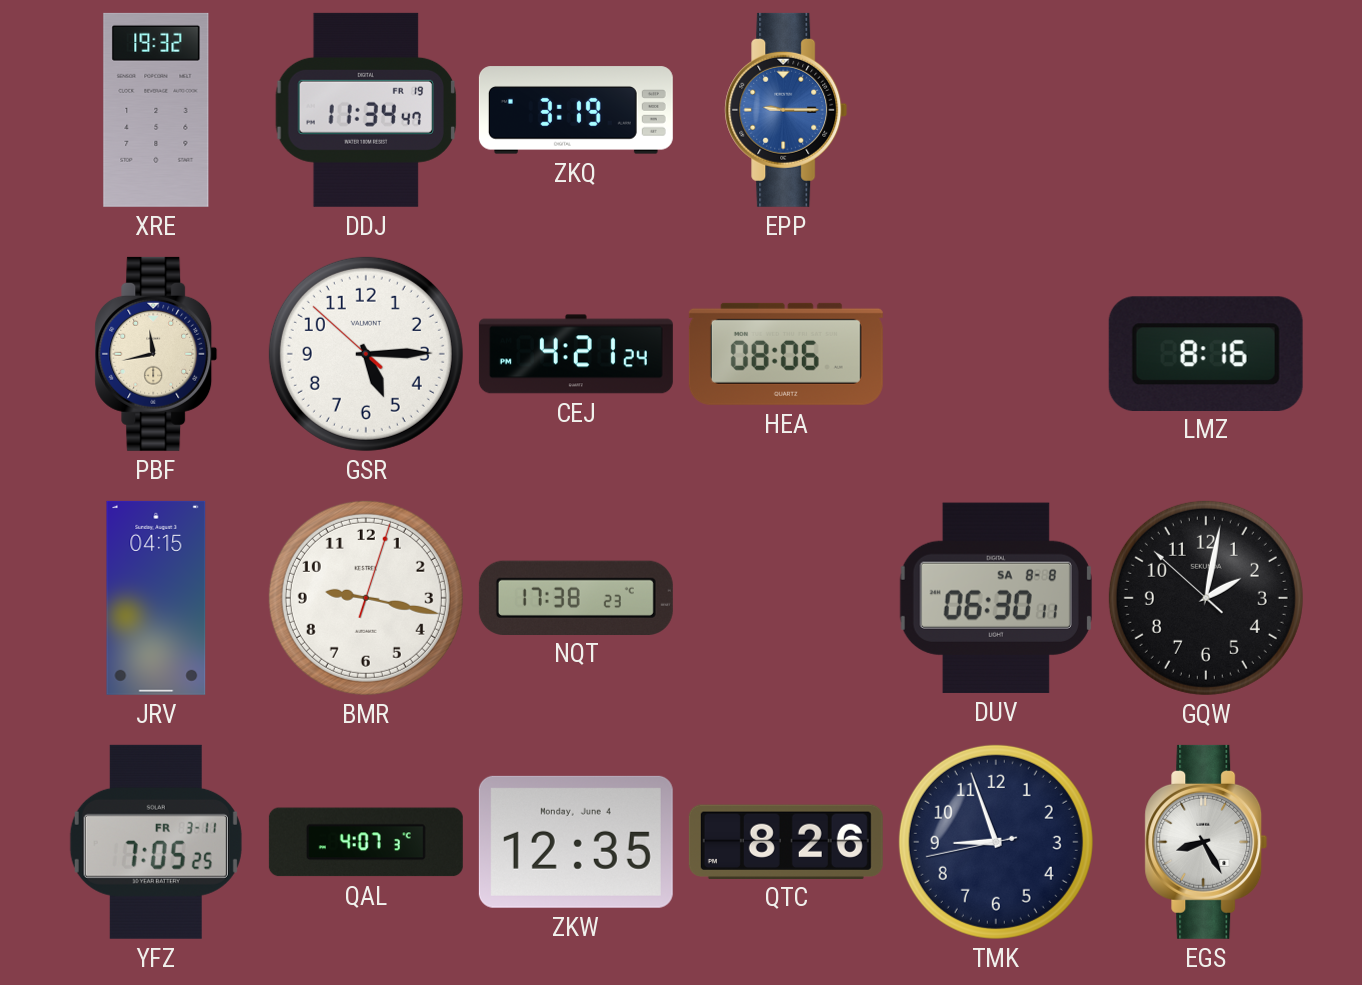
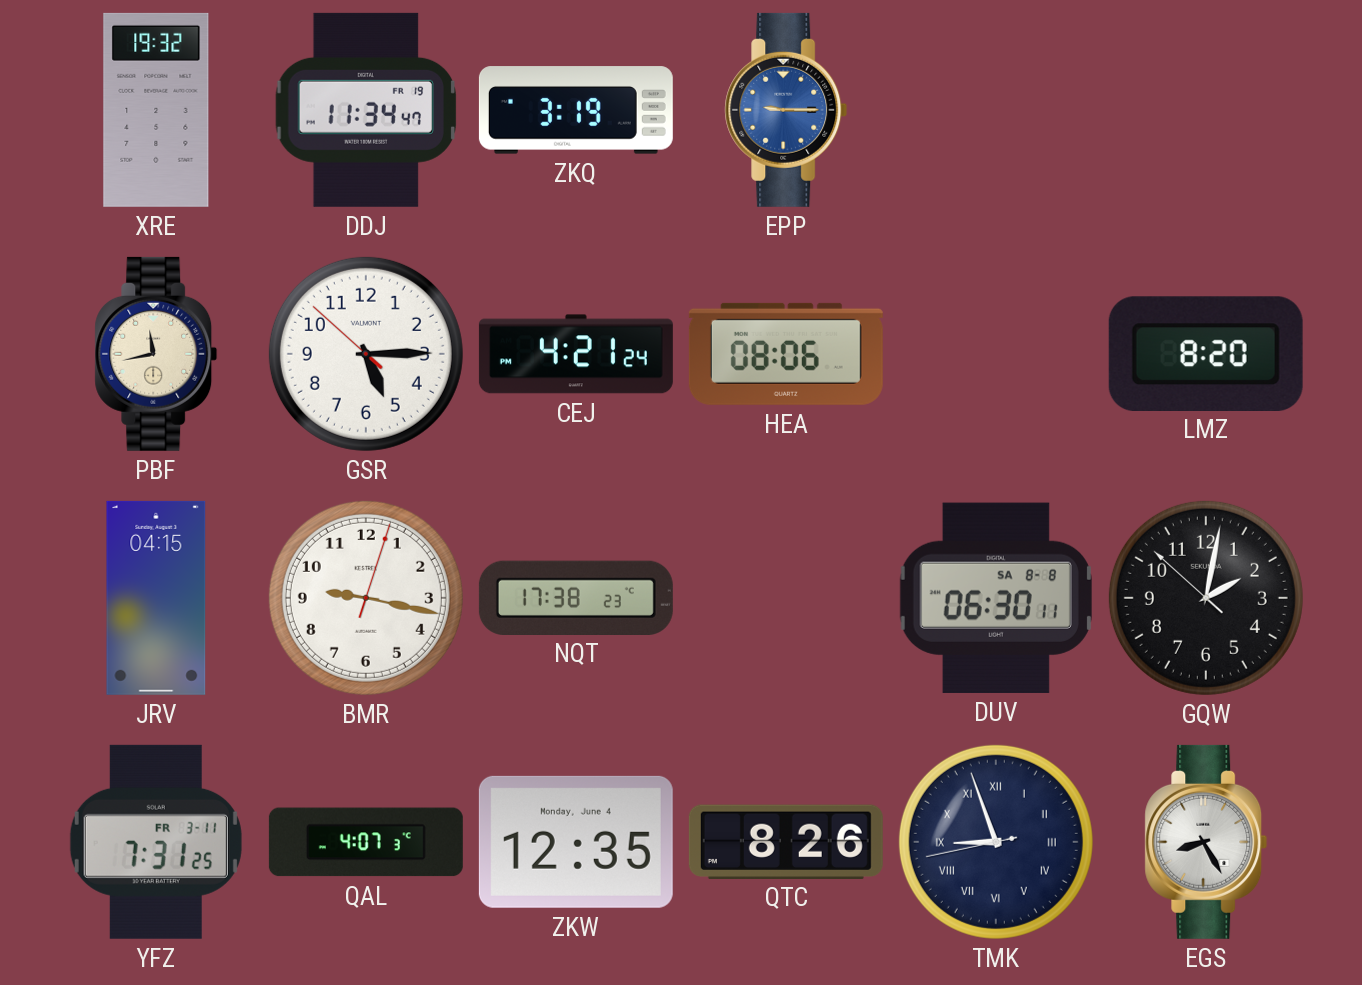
LMZ: 8:16 -> 8:20
YFZ: 7:05 -> 7:31
TMK numerals: Arabic -> Roman
